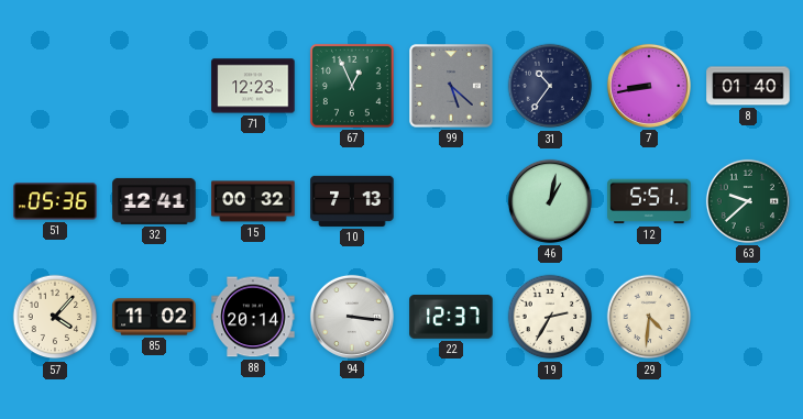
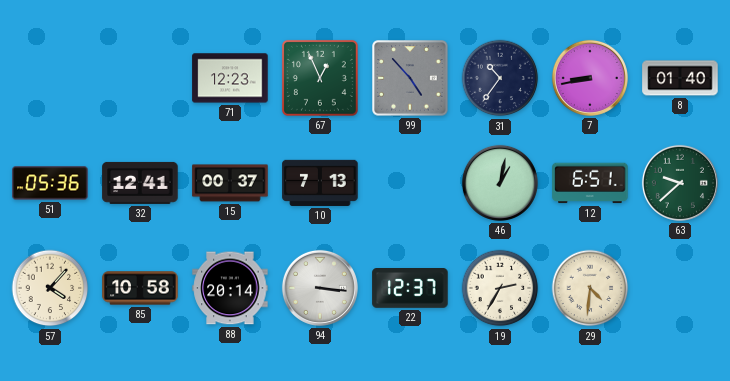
99: 5:22 -> 4:53
15: 00:32 -> 00:37
12: 5:51 -> 6:51
85: 11:02 -> 10:58
